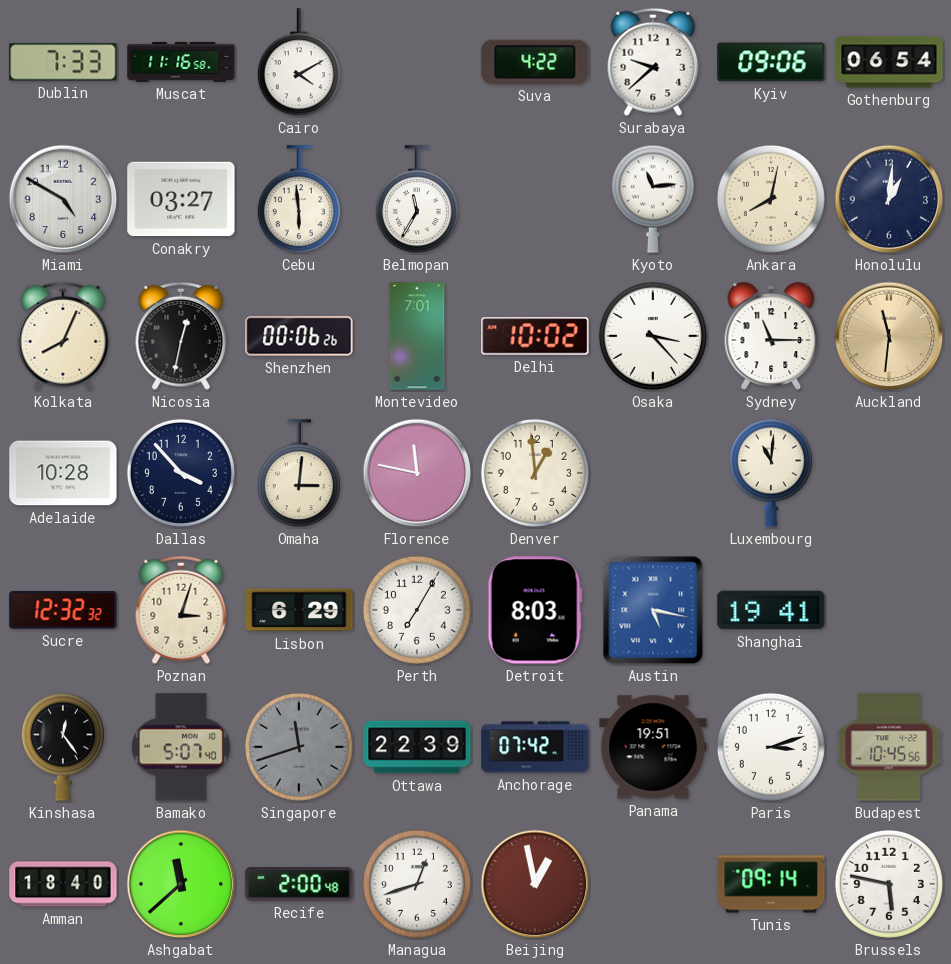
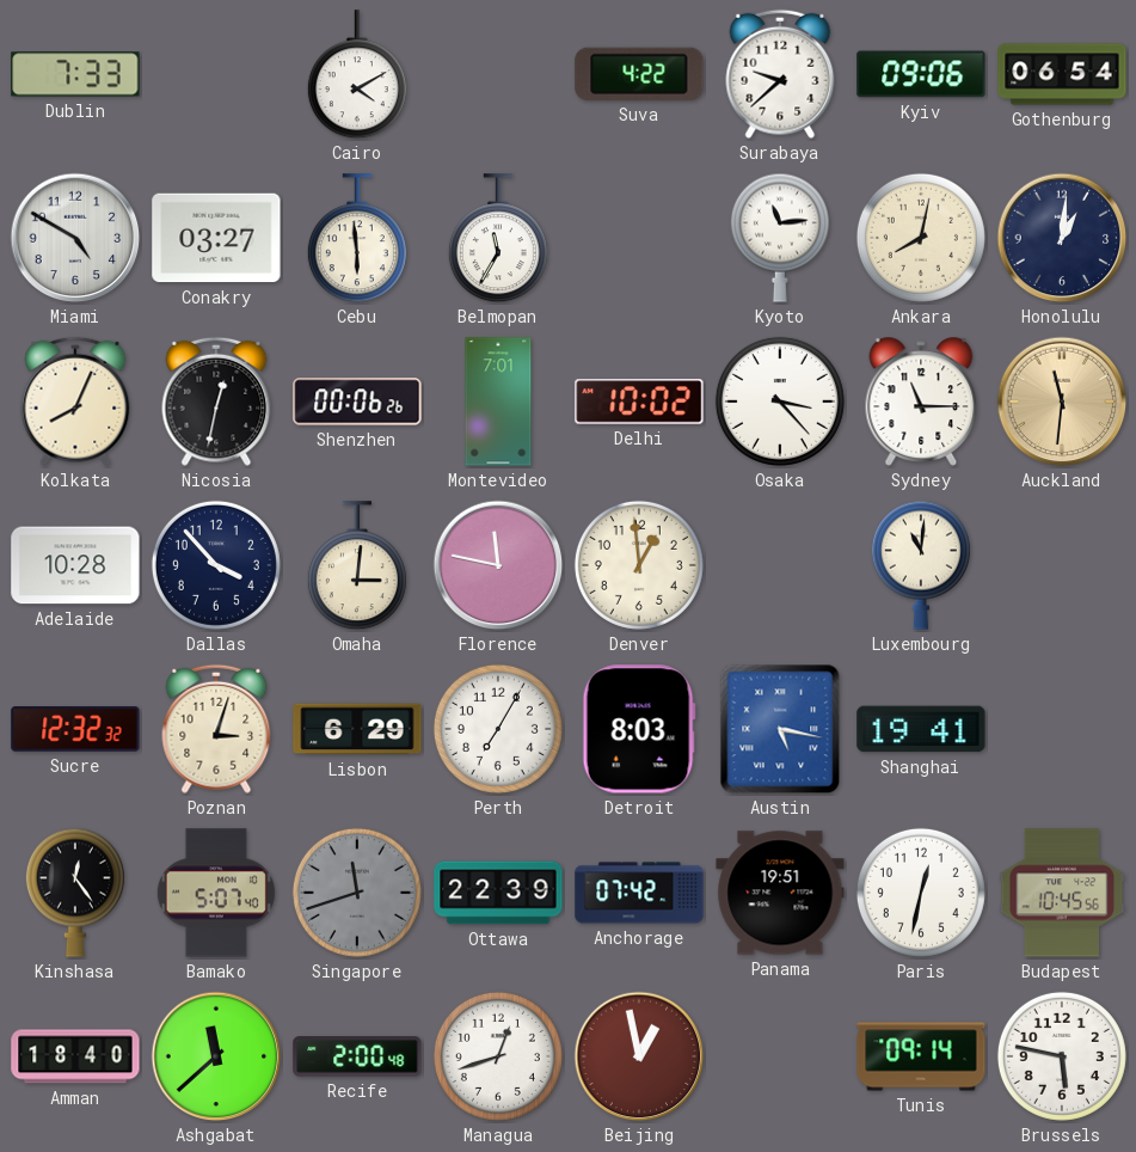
Muscat: 11:16 -> none
Paris: 3:12 -> 12:32
